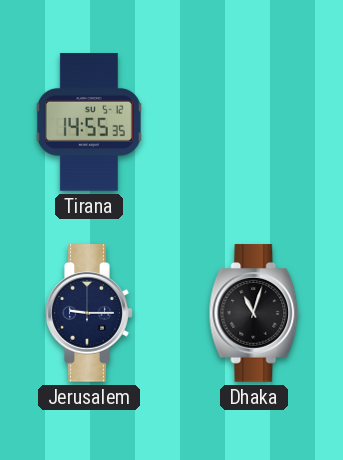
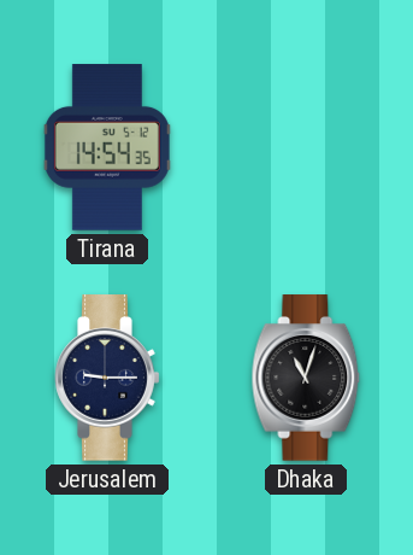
Tirana: 14:55 -> 14:54
